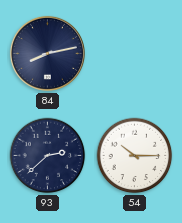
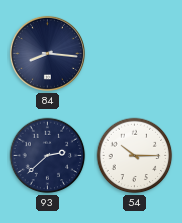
84: 8:13 -> 8:16
